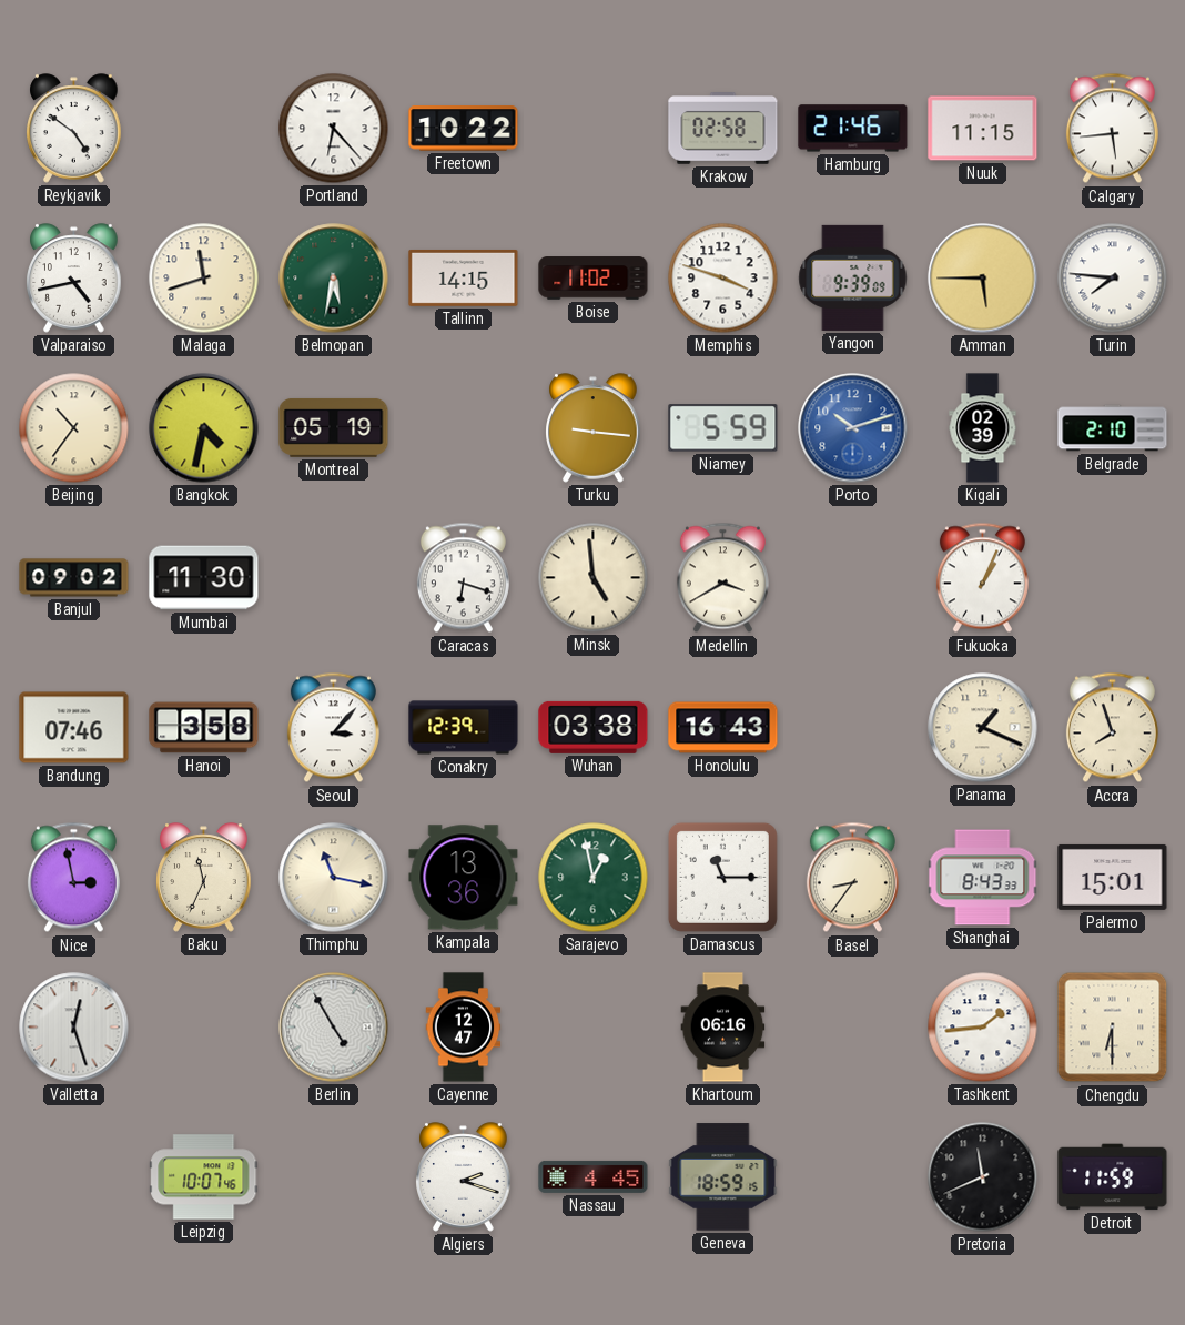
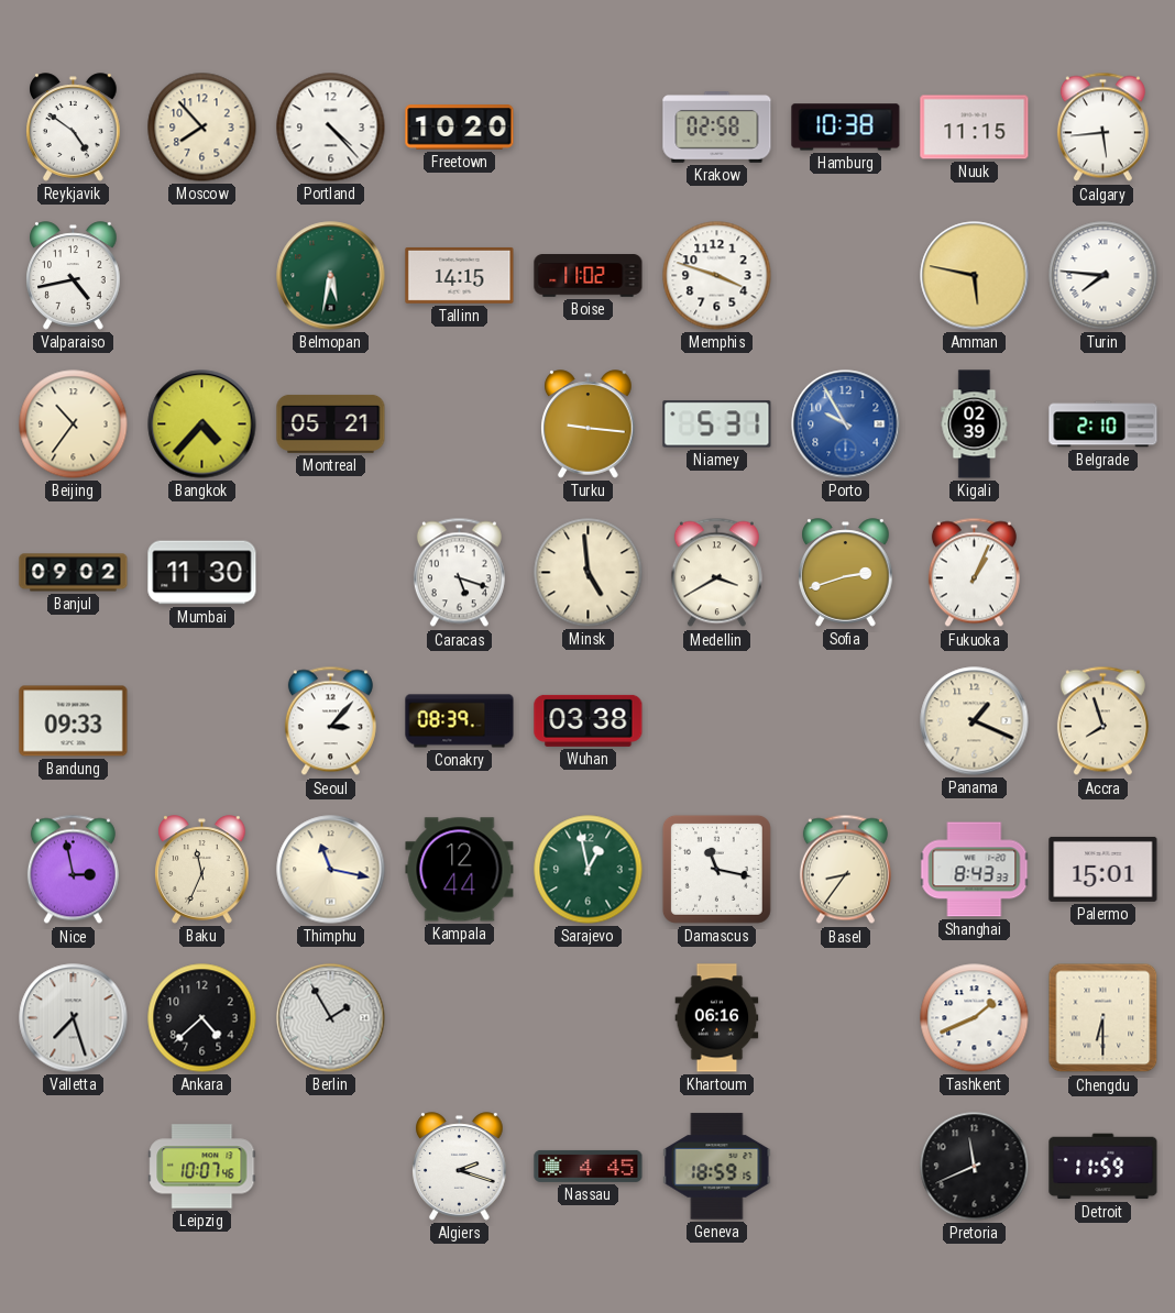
Moscow: none -> 7:53
Portland: 6:23 -> 4:23
Freetown: 10:22 -> 10:20
Hamburg: 21:46 -> 10:38
Malaga: 11:42 -> none
Yangon: 9:39 -> none
Amman: 5:45 -> 5:47
Bangkok: 4:32 -> 4:37
Montreal: 05:19 -> 05:21
Niamey: 5:59 -> 5:31
Porto: 10:12 -> 9:55
Caracas: 6:18 -> 5:18
Sofia: none -> 2:42
Bandung: 07:46 -> 09:33
Hanoi: 3:58 -> none
Conakry: 12:39 -> 08:39
Honolulu: 16:43 -> none
Kampala: 13:36 -> 12:44
Damascus: 11:15 -> 11:17
Valletta: 12:27 -> 7:27
Ankara: none -> 4:38
Berlin: 4:55 -> 1:55
Cayenne: 12:47 -> none
Tashkent: 1:44 -> 1:41
